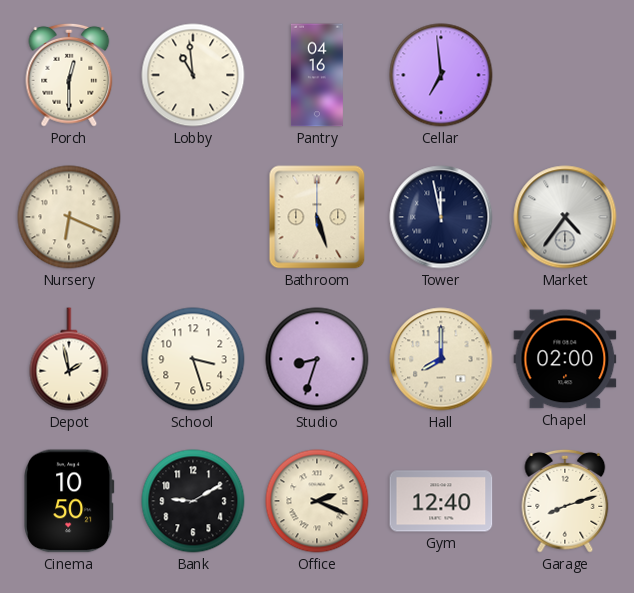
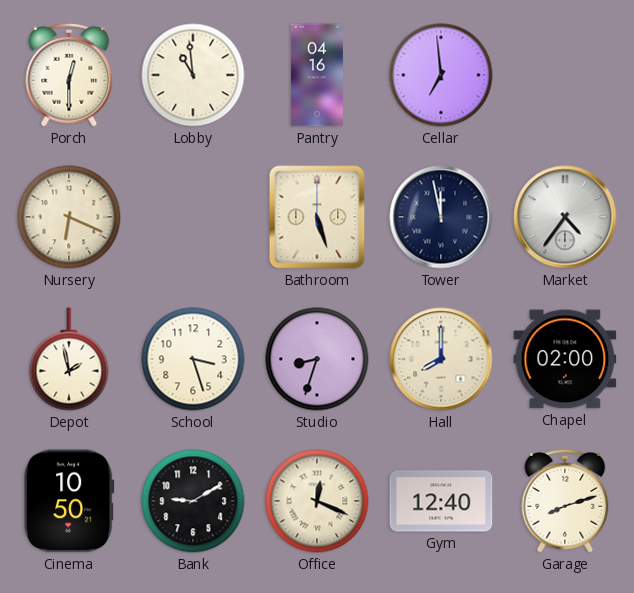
Office: 2:19 -> 12:19
